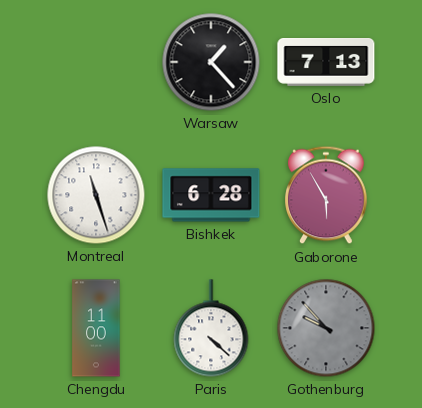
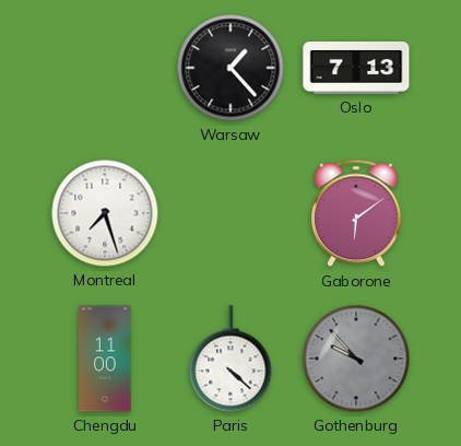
Montreal: 11:27 -> 7:27
Bishkek: 6:28 -> none
Gaborone: 5:55 -> 6:09
